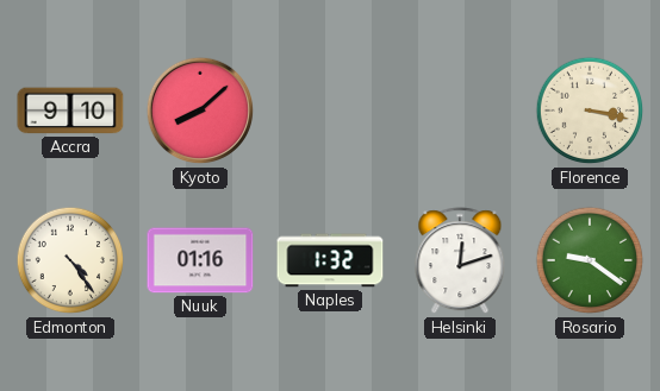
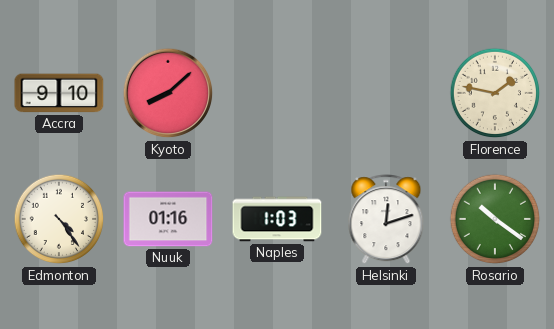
Florence: 3:17 -> 1:47
Naples: 1:32 -> 1:03
Rosario: 9:21 -> 10:21
